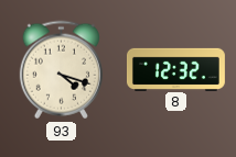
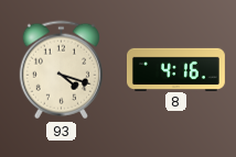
8: 12:32 -> 4:16
